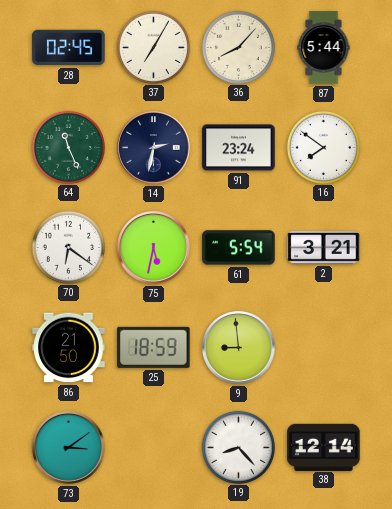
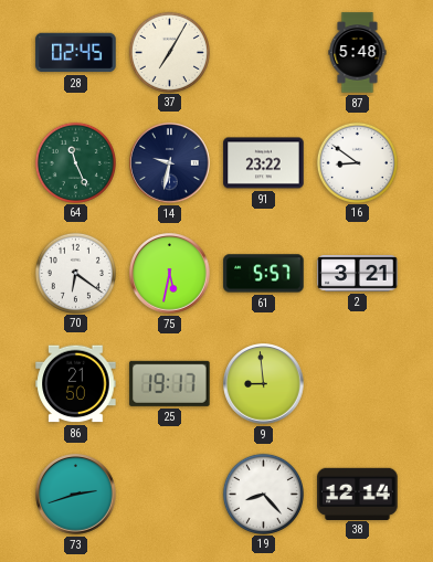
36: 8:07 -> none
87: 5:44 -> 5:48
14: 2:32 -> 9:32
91: 23:24 -> 23:22
16: 7:51 -> 8:51
61: 5:54 -> 5:57
25: 18:59 -> 19:17
73: 3:09 -> 2:42
